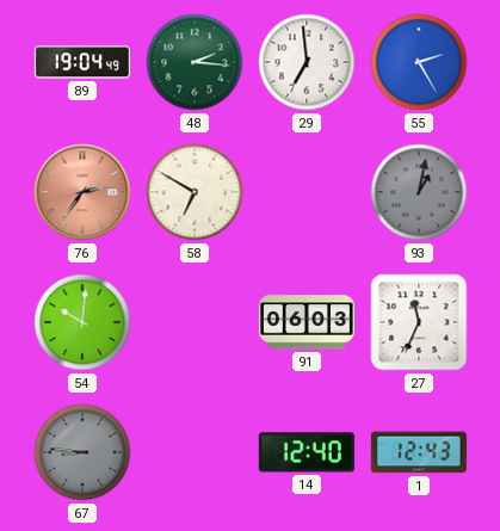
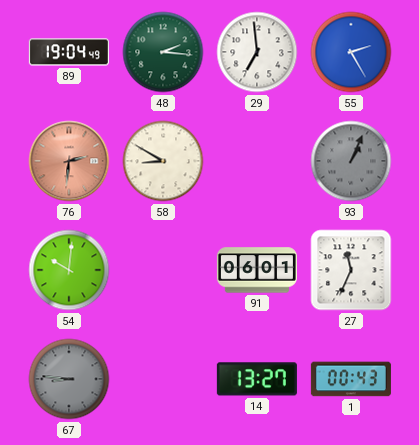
76: 2:36 -> 2:31
58: 6:50 -> 8:50
93: 1:02 -> 1:04
91: 06:03 -> 06:01
14: 12:40 -> 13:27
1: 12:43 -> 00:43
